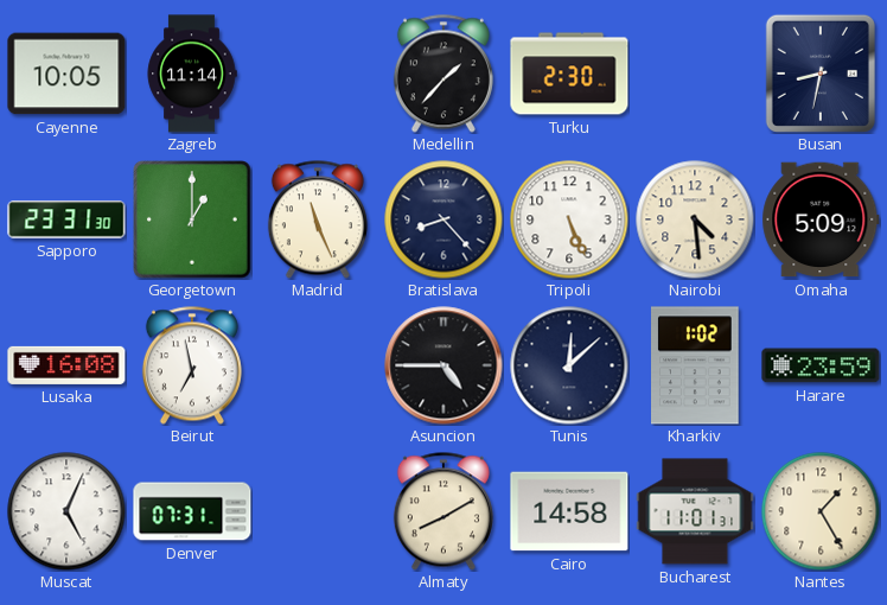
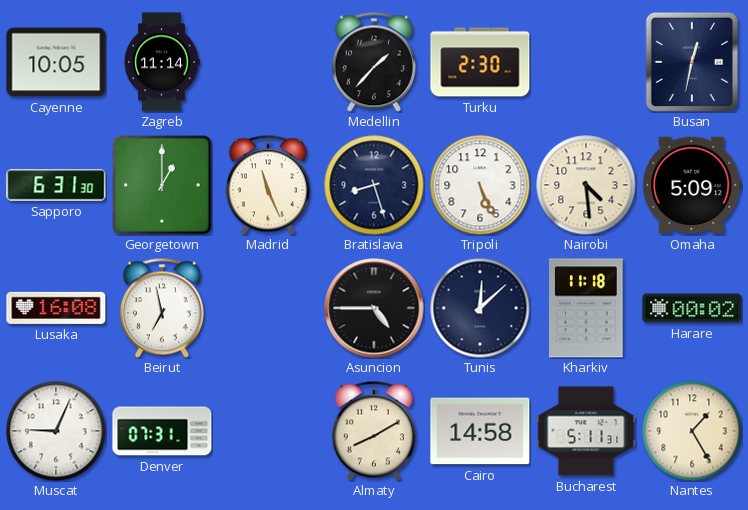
Busan: 8:32 -> 12:32
Sapporo: 23:31 -> 6:31
Bratislava: 8:23 -> 8:27
Kharkiv: 1:02 -> 11:18
Harare: 23:59 -> 00:02
Muscat: 5:04 -> 9:04
Bucharest: 11:01 -> 5:11
